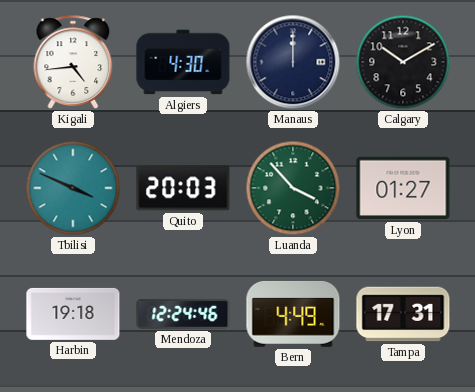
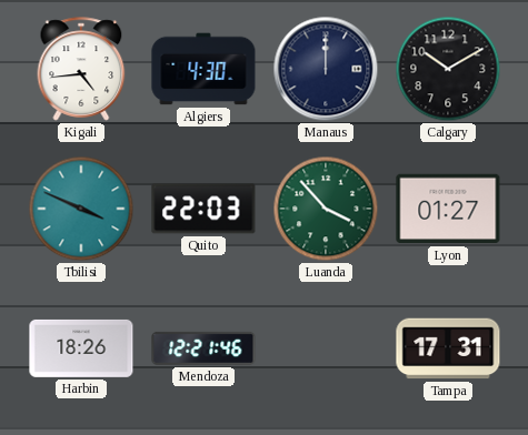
Quito: 20:03 -> 22:03
Harbin: 19:18 -> 18:26
Mendoza: 12:24 -> 12:21
Bern: 4:49 -> none
